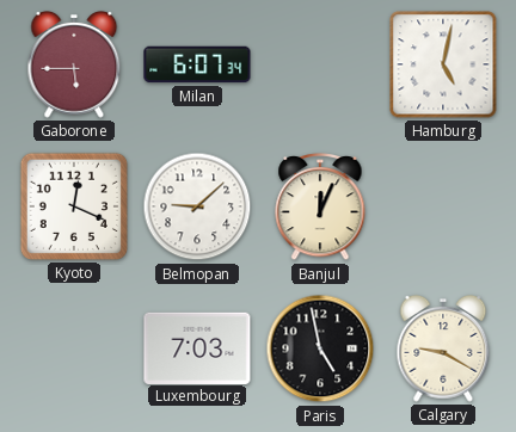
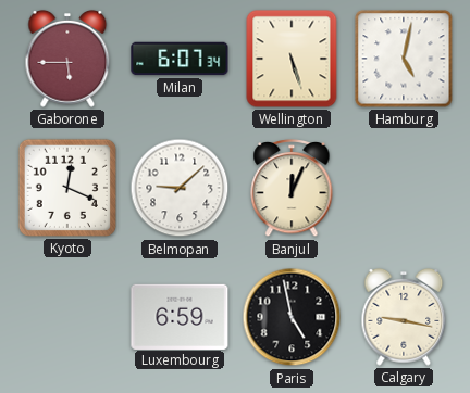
Wellington: none -> 5:27
Luxembourg: 7:03 -> 6:59
Calgary: 9:20 -> 9:17
